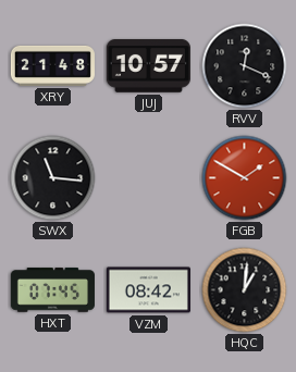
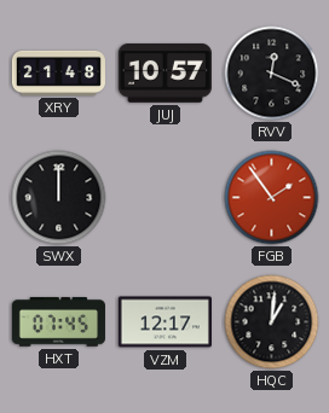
SWX: 11:16 -> 12:00
FGB: 1:50 -> 1:54
VZM: 08:42 -> 12:17
